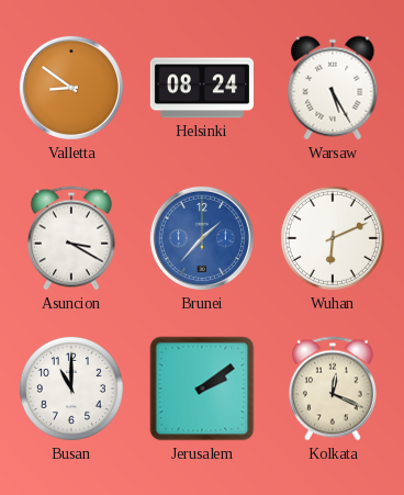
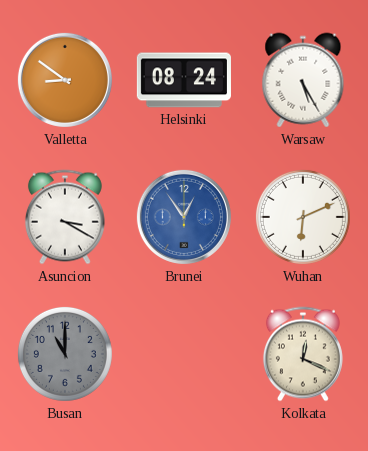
Brunei: 1:37 -> 12:54
Busan dial: white -> grey
Jerusalem: 2:09 -> none
